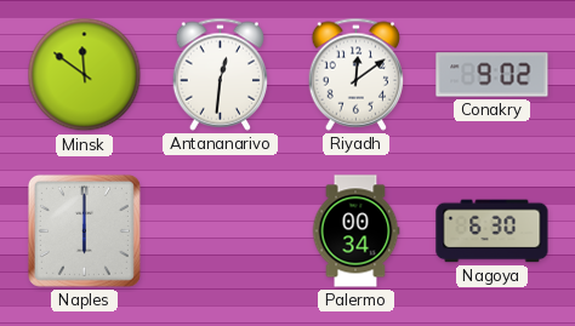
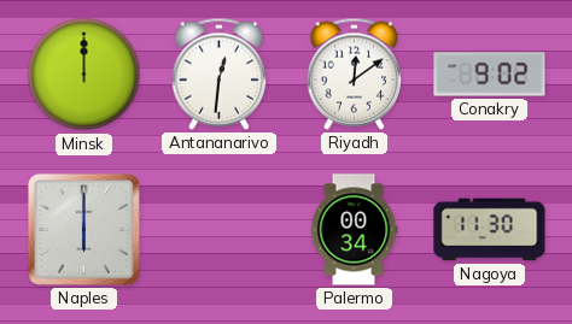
Minsk: 11:51 -> 12:00
Nagoya: 6:30 -> 11:30
